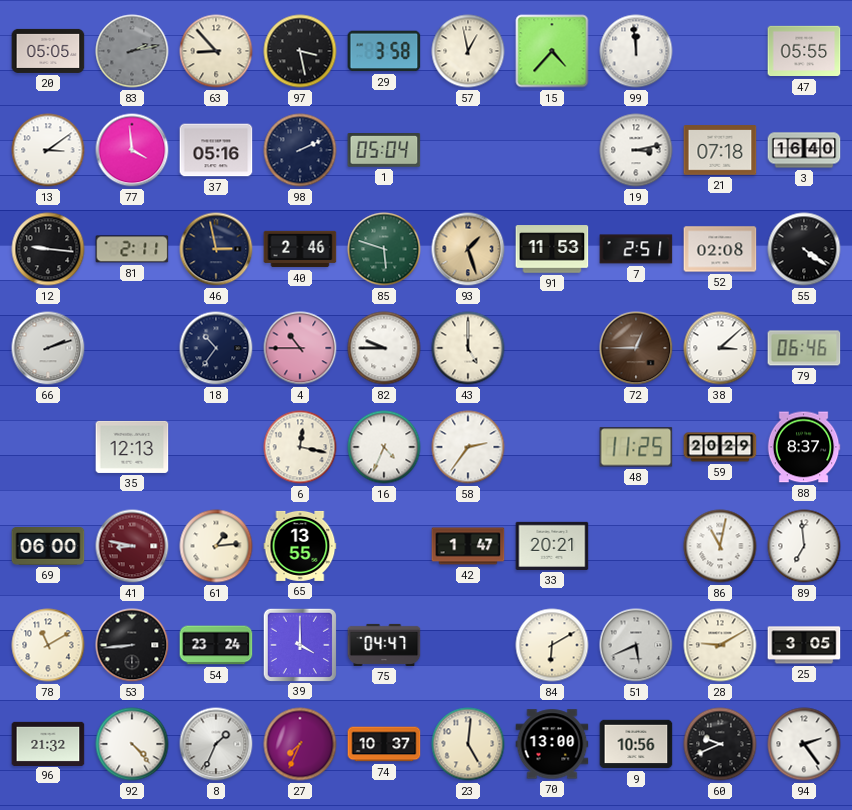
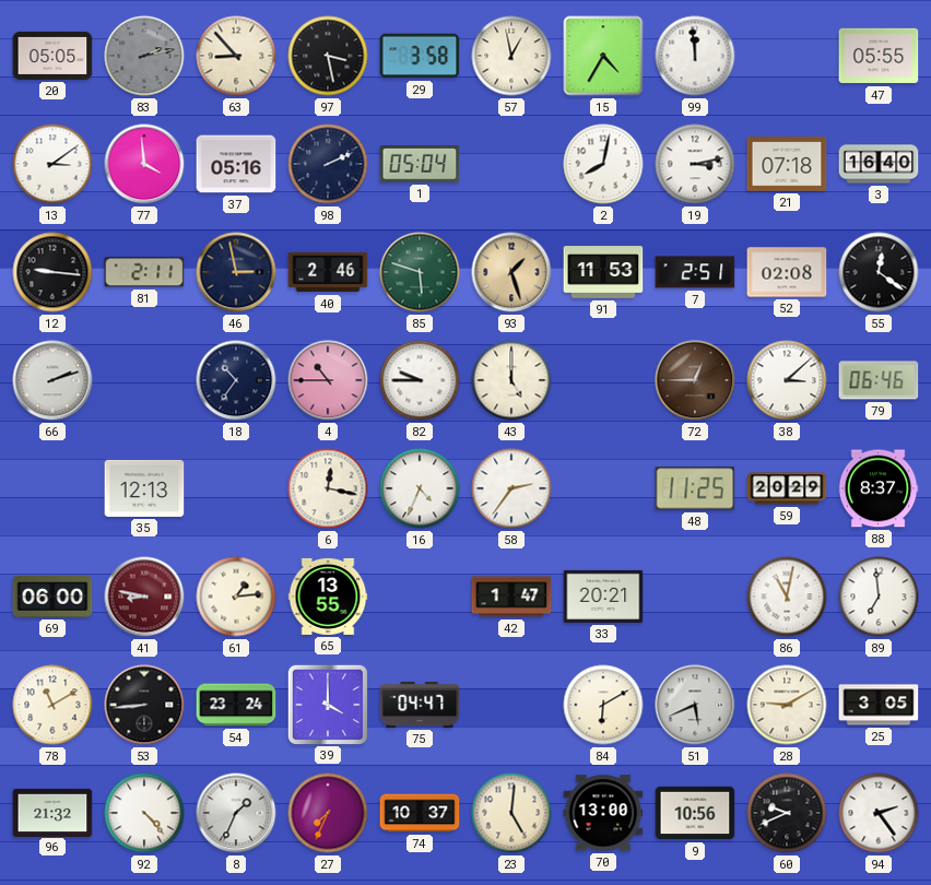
15: 4:37 -> 4:35
2: none -> 8:02
55: 4:21 -> 12:21
